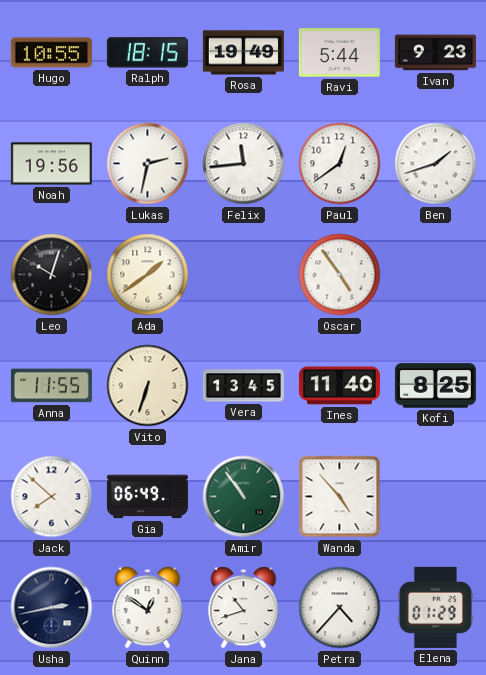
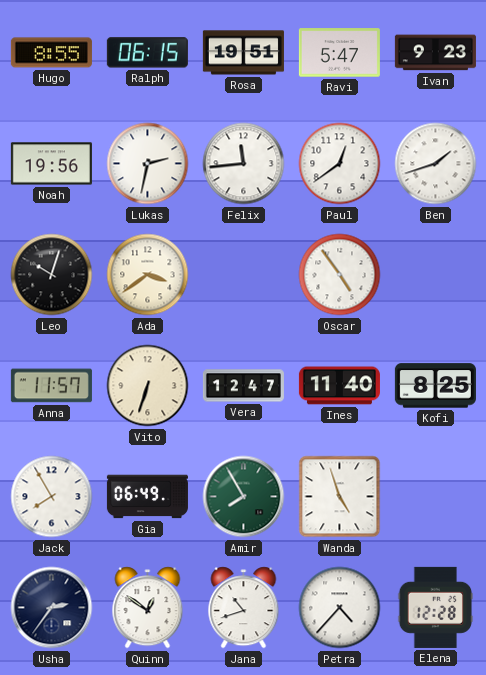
Hugo: 10:55 -> 8:55
Ralph: 18:15 -> 06:15
Rosa: 19:49 -> 19:51
Ravi: 5:44 -> 5:47
Ada: 1:39 -> 3:39
Anna: 11:55 -> 11:57
Vera: 13:45 -> 12:47
Jack: 7:52 -> 7:55
Amir: 10:54 -> 7:55
Wanda: 4:53 -> 4:57
Usha: 2:43 -> 2:36
Elena: 01:29 -> 12:28
